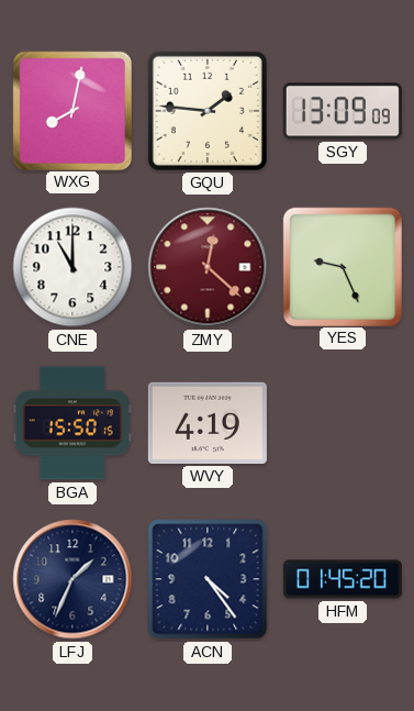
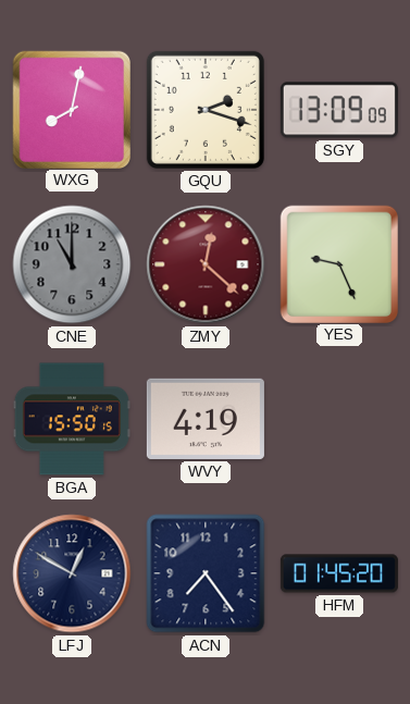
GQU: 1:46 -> 2:18
CNE dial: white -> grey
LFJ: 1:34 -> 12:50
ACN: 4:24 -> 7:24
